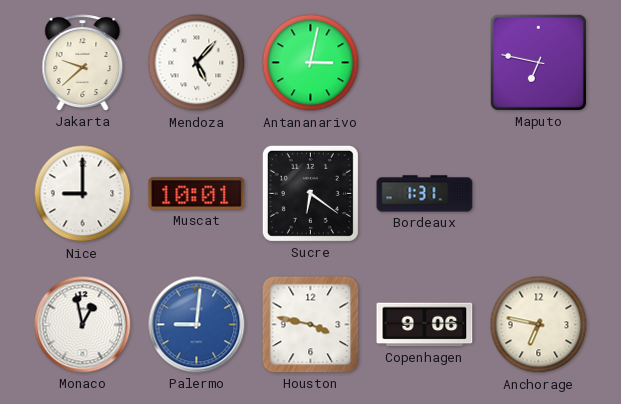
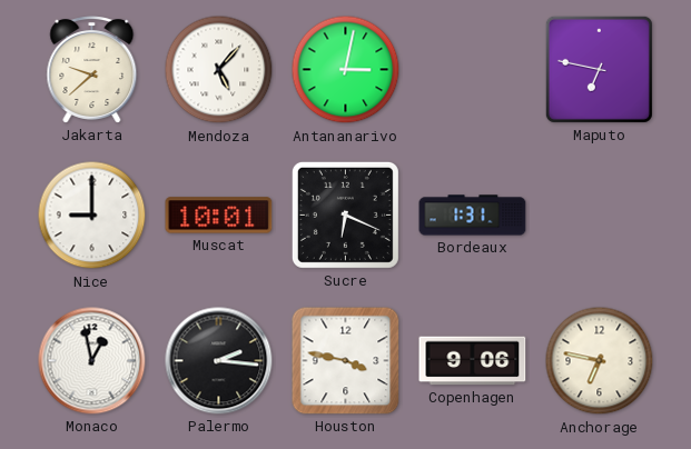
Sucre: 6:21 -> 6:19
Palermo: 9:01 -> 2:16
Palermo dial: blue -> black
